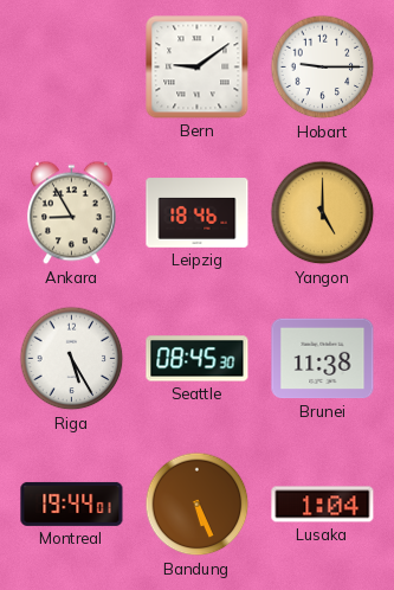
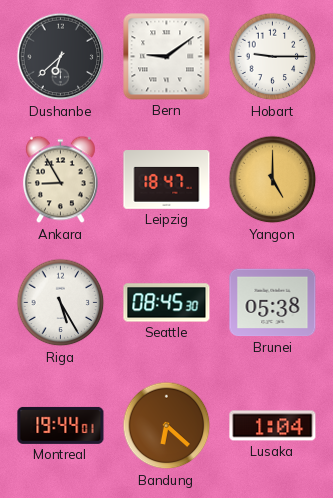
Dushanbe: none -> 6:38
Leipzig: 18:46 -> 18:47
Brunei: 11:38 -> 05:38
Bandung: 5:26 -> 6:22
